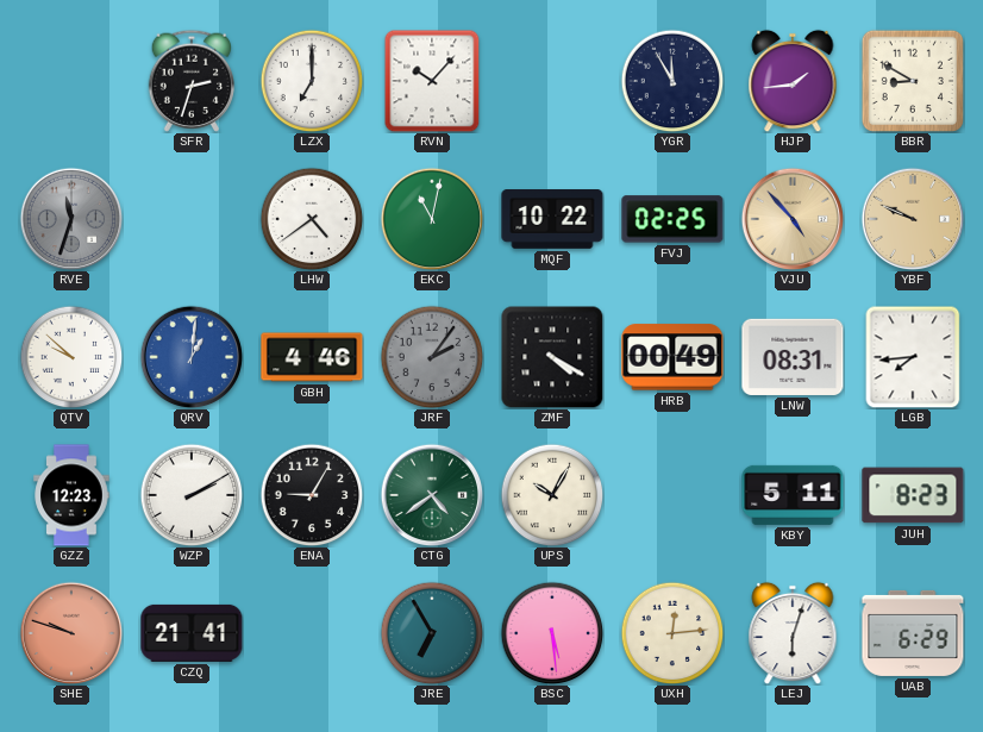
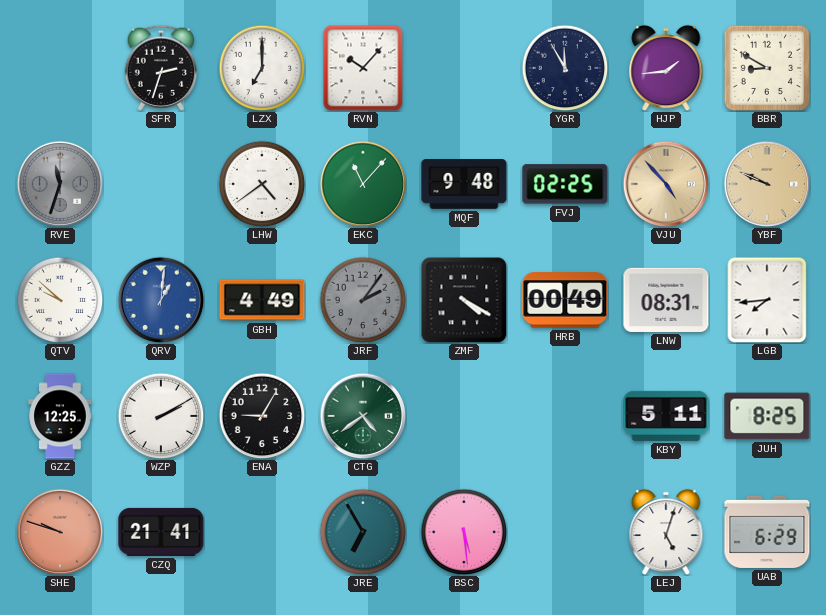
EKC: 11:02 -> 11:07
MQF: 10:22 -> 9:48
GBH: 4:46 -> 4:49
GZZ: 12:23 -> 12:25
UPS: 10:05 -> none
JUH: 8:23 -> 8:25
UXH: 12:14 -> none
LEJ: 6:03 -> 5:03
